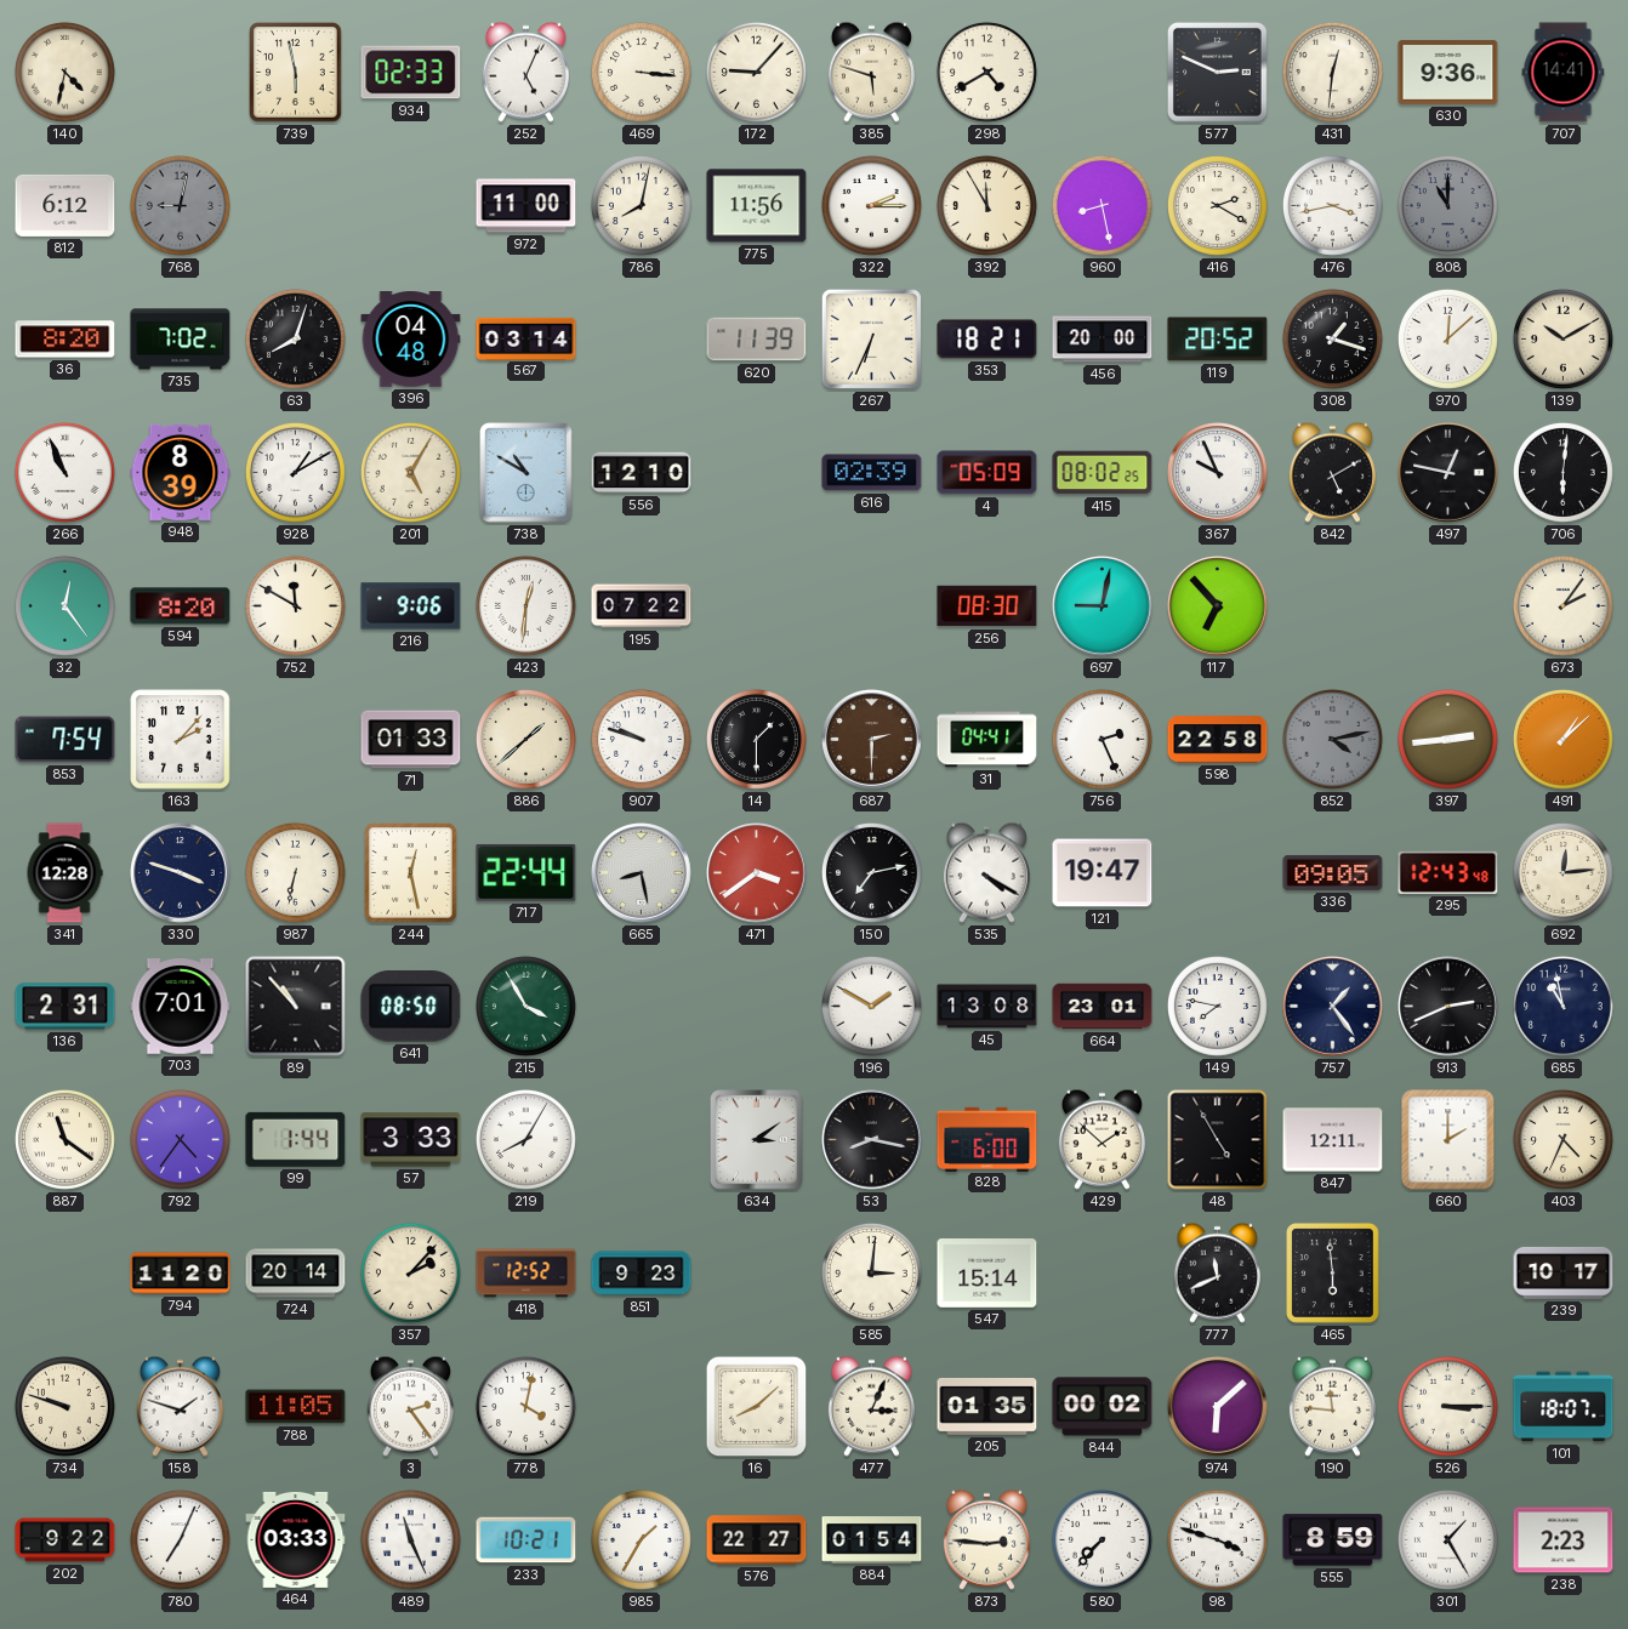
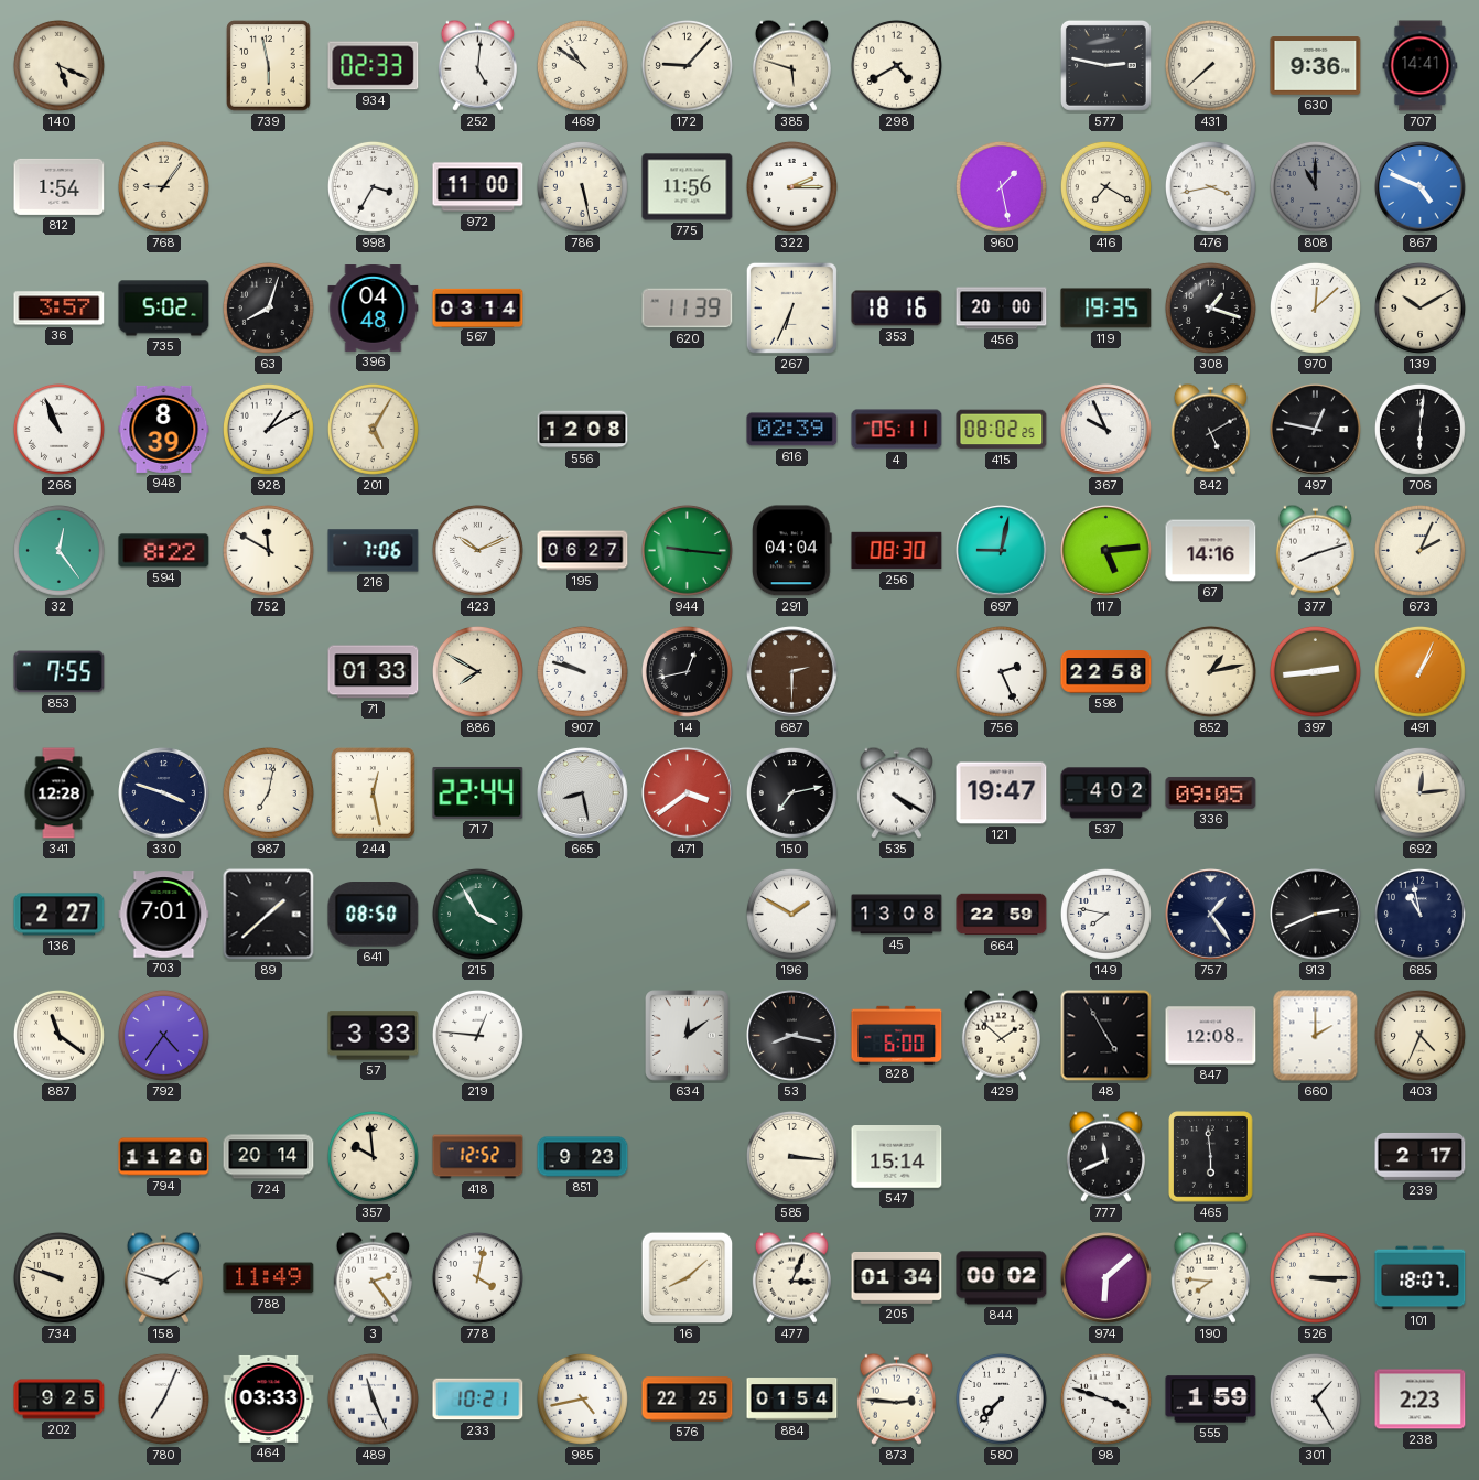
140: 4:32 -> 5:19
252: 5:04 -> 5:01
469: 3:16 -> 10:51
577: 2:49 -> 2:47
431: 12:31 -> 7:38
812: 6:12 -> 1:54
768: 9:02 -> 9:06
768 dial: grey -> cream
998: none -> 3:35
786: 8:02 -> 5:28
392: 11:55 -> none
960: 8:28 -> 1:28
416: 2:20 -> 7:20
867: none -> 4:49
36: 8:20 -> 3:57
735: 7:02 -> 5:02
353: 18:21 -> 18:16
119: 20:52 -> 19:35
738: 10:50 -> none
556: 12:10 -> 12:08
4: 05:09 -> 05:11
594: 8:20 -> 8:22
216: 9:06 -> 7:06
423: 12:31 -> 10:11
195: 07:22 -> 06:27
944: none -> 9:16
291: none -> 04:04
117: 6:53 -> 5:14
67: none -> 14:16
377: none -> 8:12
673: 2:06 -> 2:04
853: 7:54 -> 7:55
163: 2:07 -> none
886: 1:38 -> 7:50
14: 1:30 -> 12:43
31: 04:41 -> none
852: 4:13 -> 1:13
852 dial: grey -> cream
491: 1:08 -> 1:04
987: 6:32 -> 7:02
537: none -> 4:02
295: 12:43 -> none
136: 2:31 -> 2:27
89: 10:53 -> 1:38
664: 23:01 -> 22:59
99: 1:44 -> none
219: 8:05 -> 12:46
634: 3:09 -> 12:09
847: 12:11 -> 12:08
357: 2:07 -> 9:59
585: 3:01 -> 3:16
239: 10:17 -> 2:17
788: 11:05 -> 11:49
205: 01:35 -> 01:34
190: 11:46 -> 7:46
202: 9:22 -> 9:25
985: 1:35 -> 4:43
576: 22:27 -> 22:25
555: 8:59 -> 1:59
